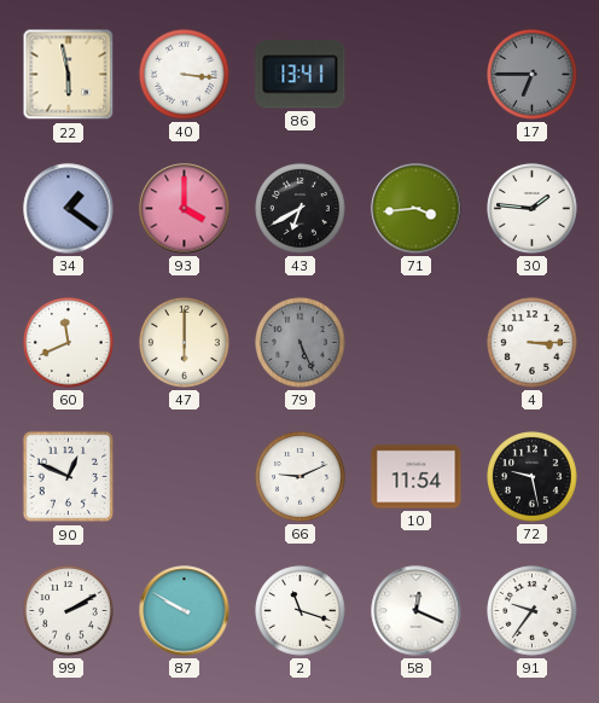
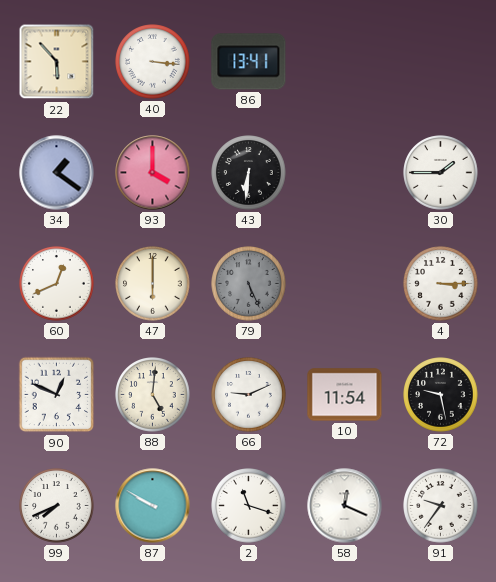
22: 5:58 -> 5:53
17: 6:45 -> none
43: 6:40 -> 6:31
71: 3:44 -> none
30: 1:46 -> 1:45
60: 11:41 -> 12:41
88: none -> 5:01
99: 2:10 -> 7:41
